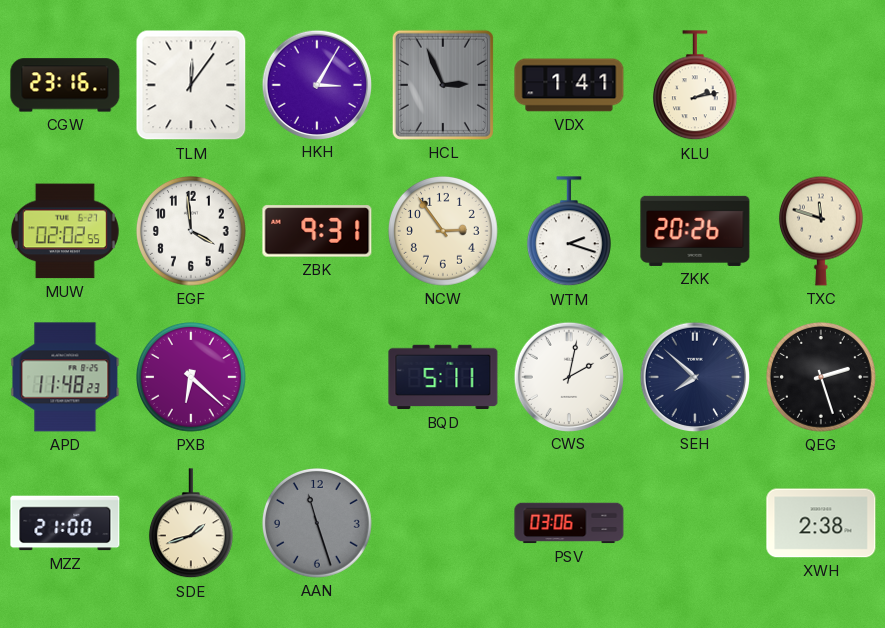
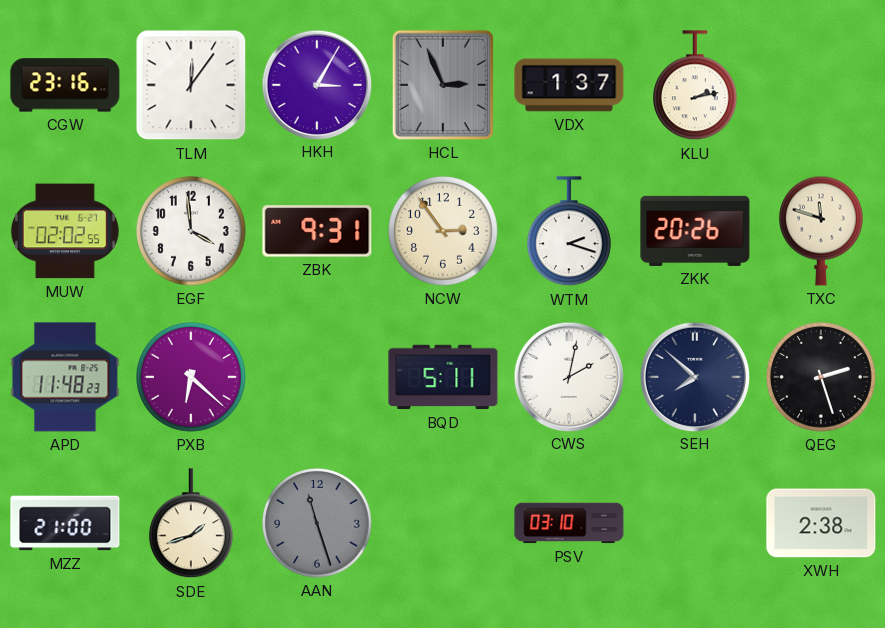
VDX: 1:41 -> 1:37
PSV: 03:06 -> 03:10
